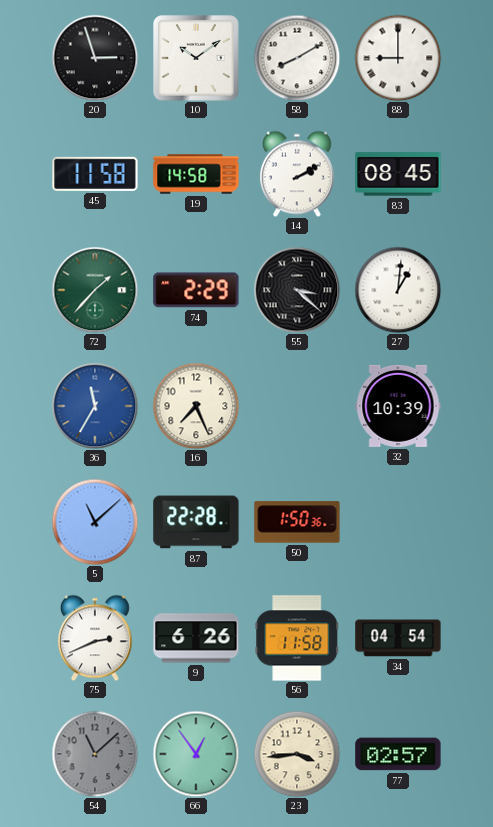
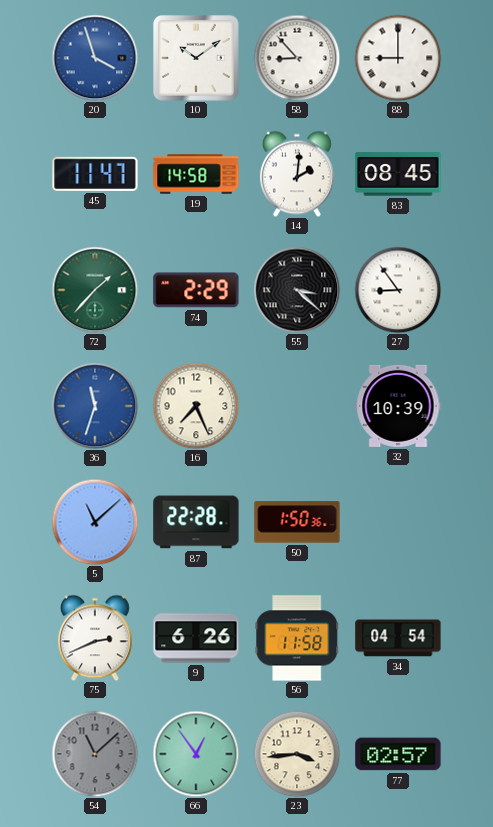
20: 2:57 -> 3:57
20 dial: black -> blue
58: 8:10 -> 8:53
45: 11:58 -> 11:47
14: 2:10 -> 2:01
27: 1:01 -> 8:54
36: 11:35 -> 11:33
